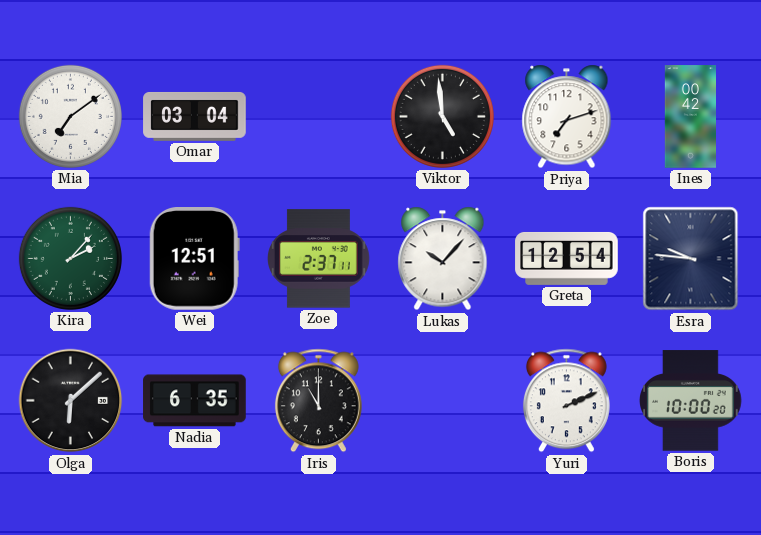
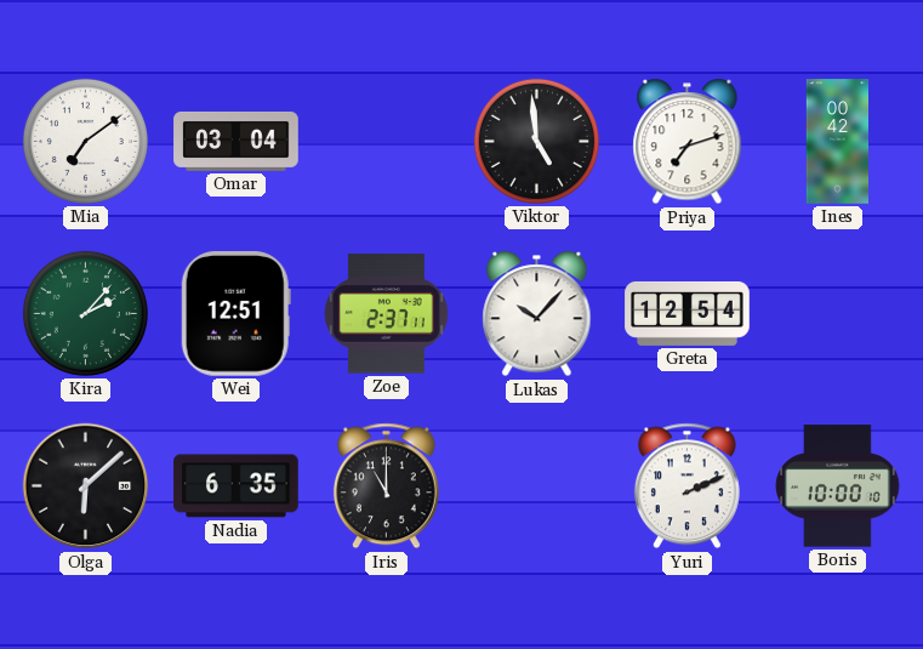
Esra: 9:46 -> none
Boris: 10:00:20 -> 10:00:10
